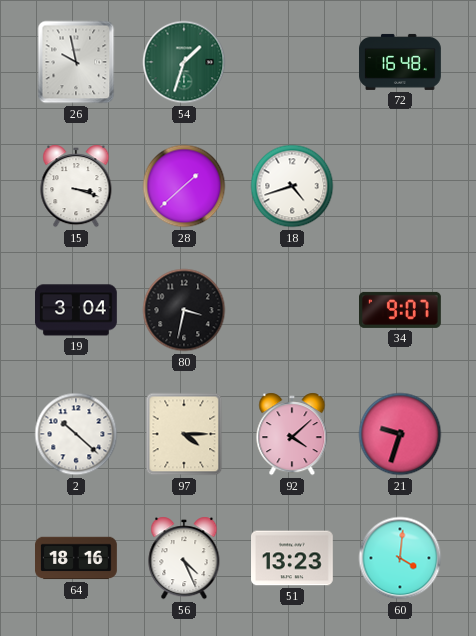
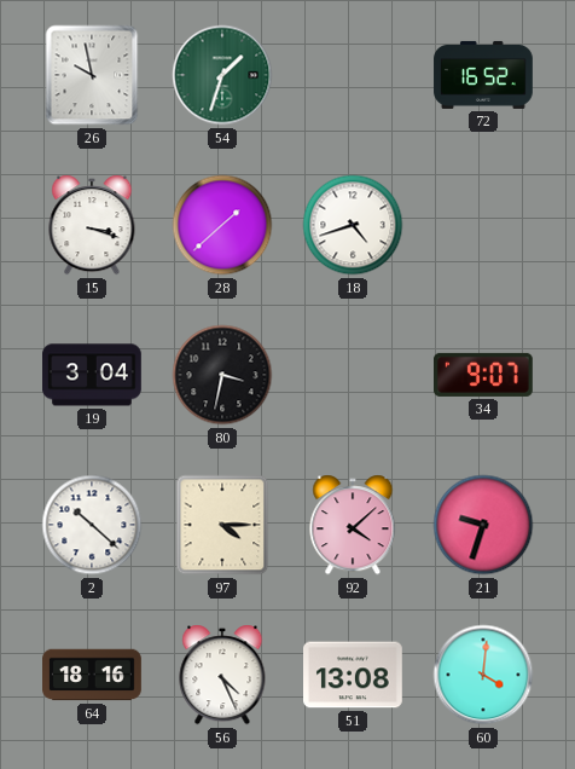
72: 16:48 -> 16:52
51: 13:23 -> 13:08
